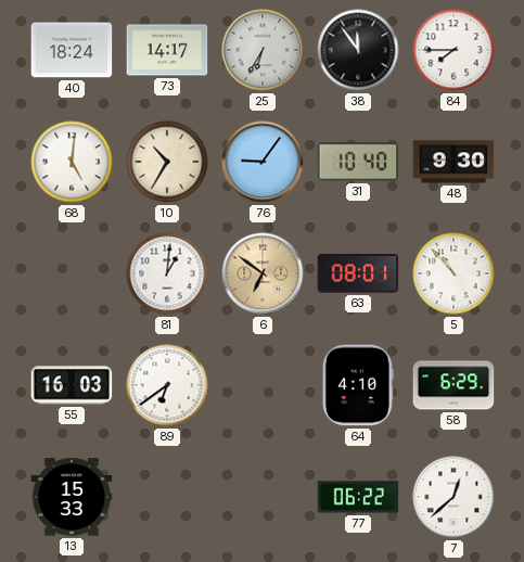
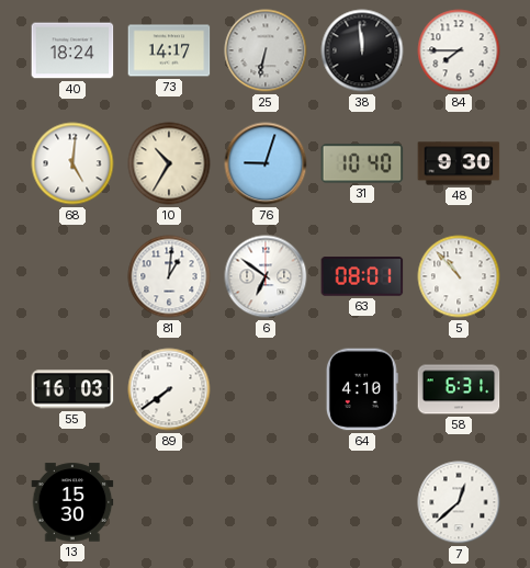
25: 6:35 -> 6:32
38: 11:54 -> 11:59
76: 9:06 -> 9:03
6 dial: champagne -> white
89: 6:39 -> 7:39
58: 6:29 -> 6:31
13: 15:33 -> 15:30
77: 06:22 -> none
